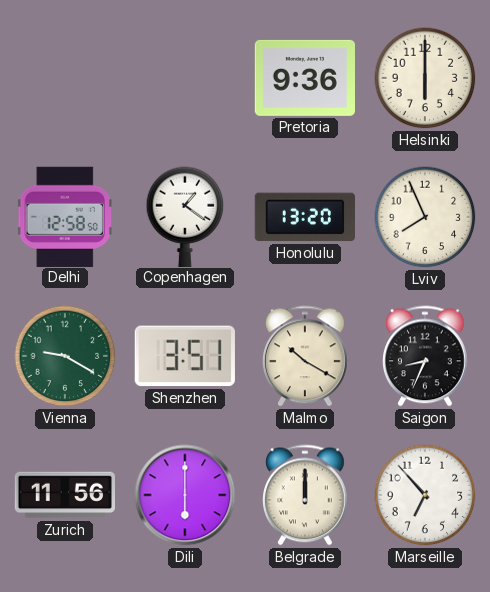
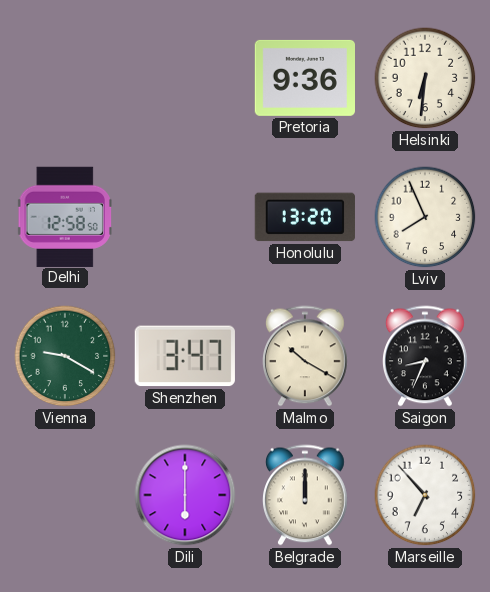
Helsinki: 6:00 -> 6:31
Copenhagen: 1:21 -> none
Shenzhen: 3:51 -> 3:47
Zurich: 11:56 -> none
